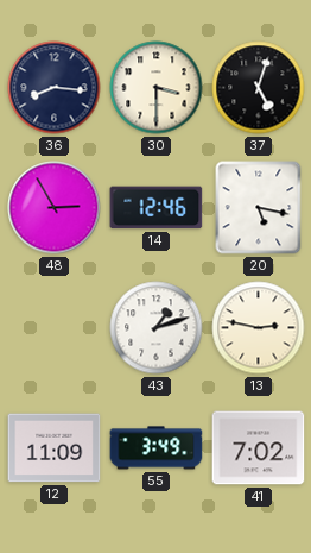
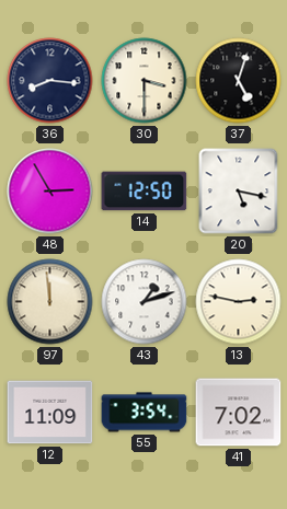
14: 12:46 -> 12:50
97: none -> 11:59
55: 3:49 -> 3:54
